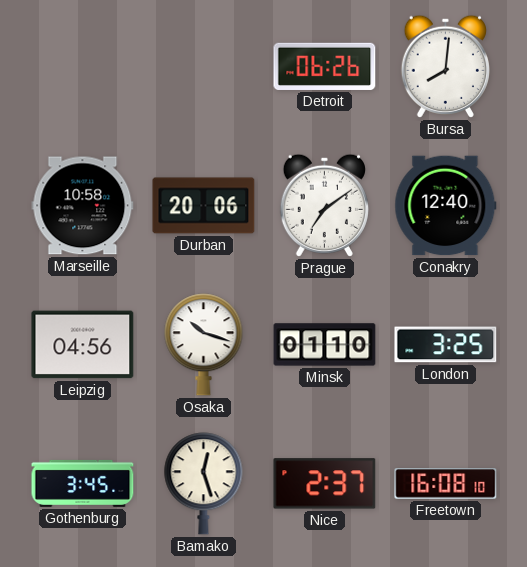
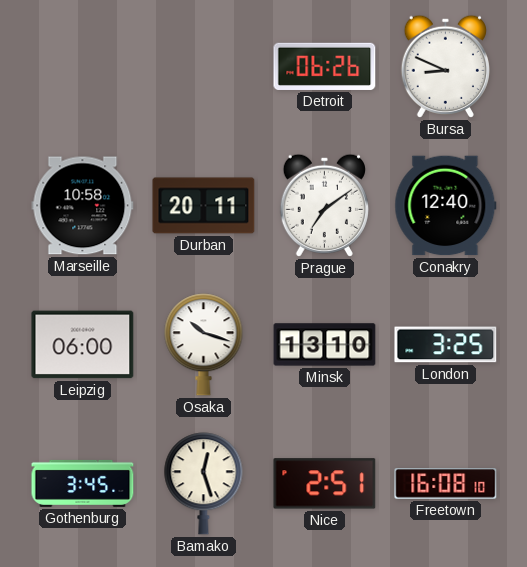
Bursa: 8:01 -> 8:49
Durban: 20:06 -> 20:11
Leipzig: 04:56 -> 06:00
Minsk: 01:10 -> 13:10
Nice: 2:37 -> 2:51
